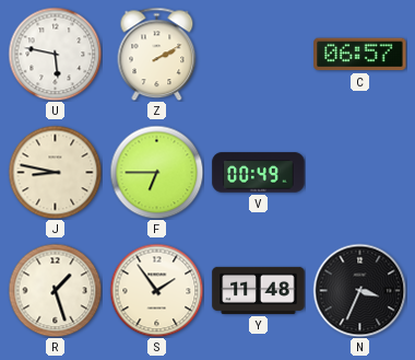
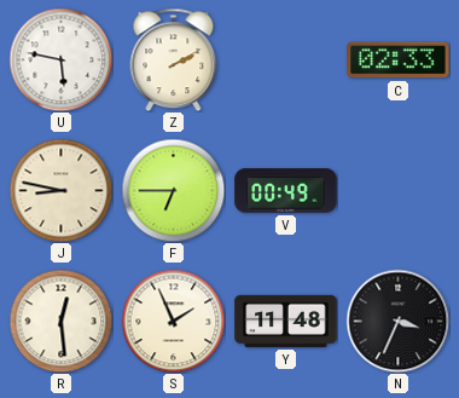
C: 06:57 -> 02:33
R: 1:27 -> 12:29
S: 1:54 -> 1:56
